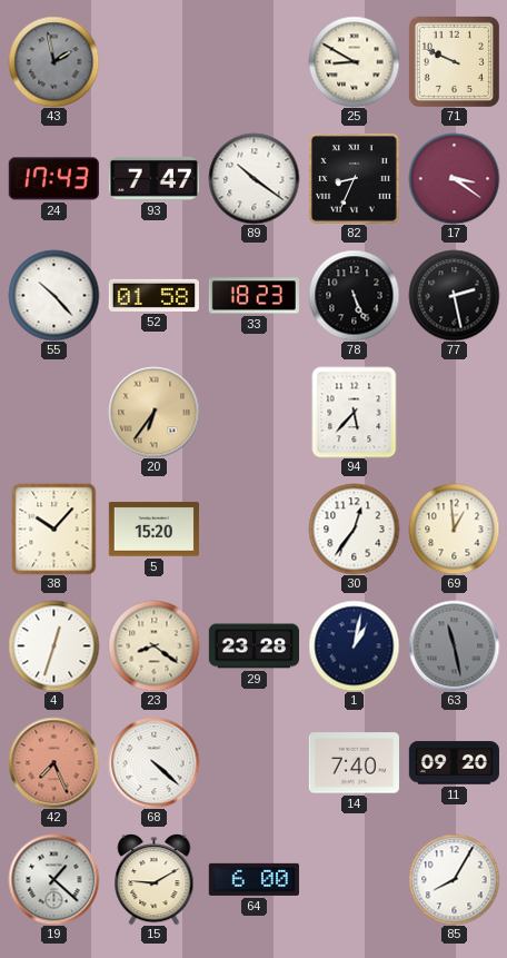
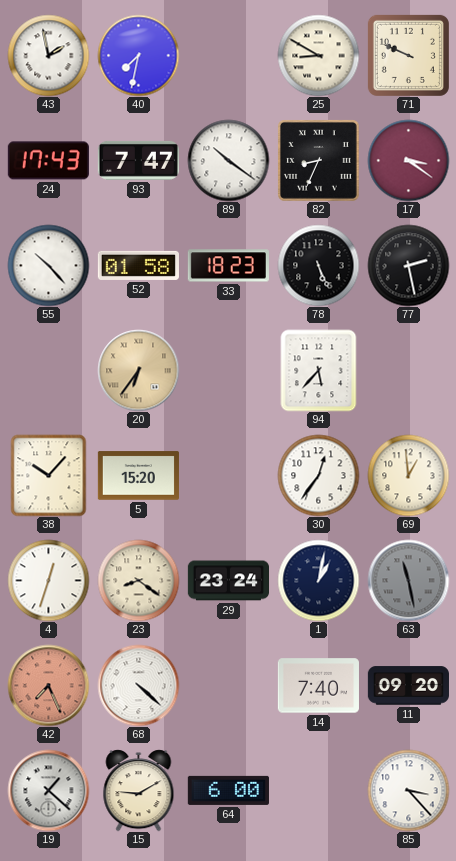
43 dial: grey -> white
40: none -> 7:32
29: 23:28 -> 23:24
85: 8:05 -> 3:23
